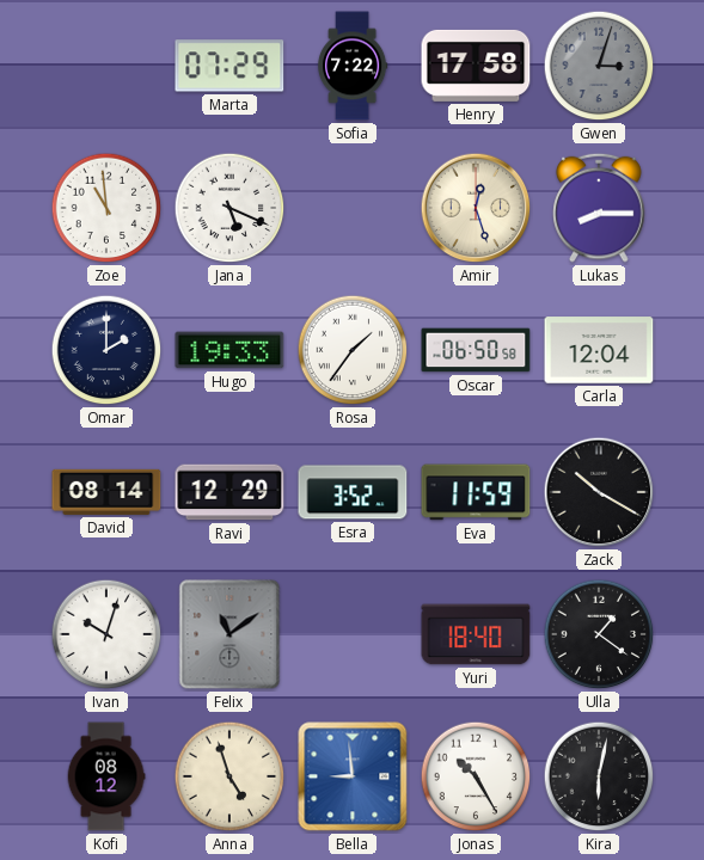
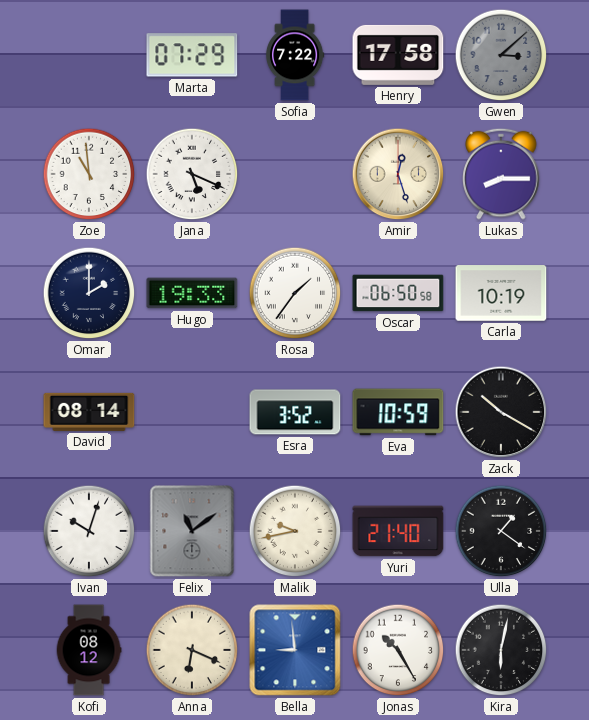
Gwen: 3:03 -> 3:08
Carla: 12:04 -> 10:19
Ravi: 12:29 -> none
Eva: 11:59 -> 10:59
Malik: none -> 9:43
Yuri: 18:40 -> 21:40
Anna: 4:57 -> 6:19
